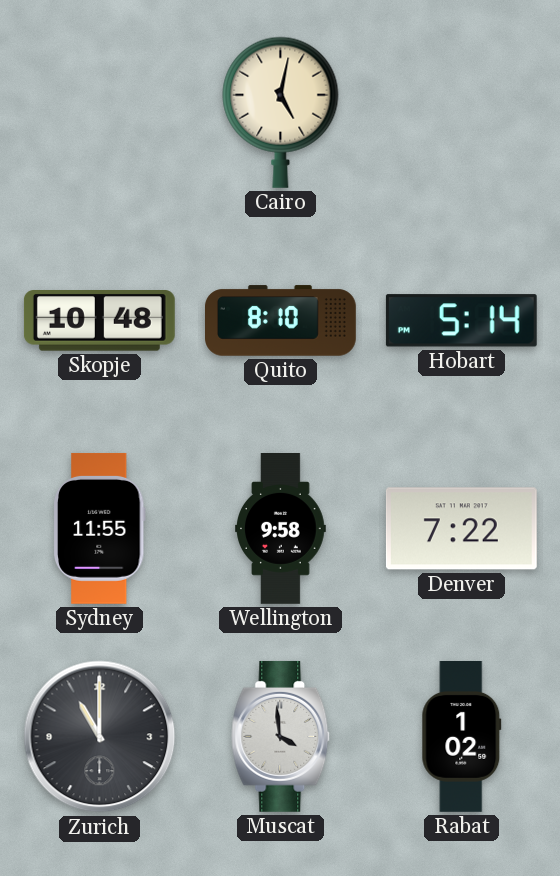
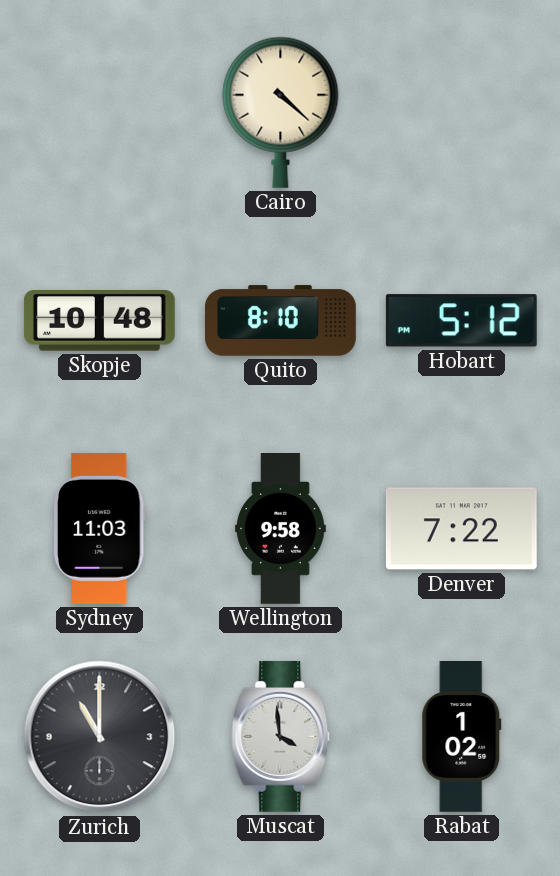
Cairo: 5:02 -> 4:22
Hobart: 5:14 -> 5:12
Sydney: 11:55 -> 11:03
